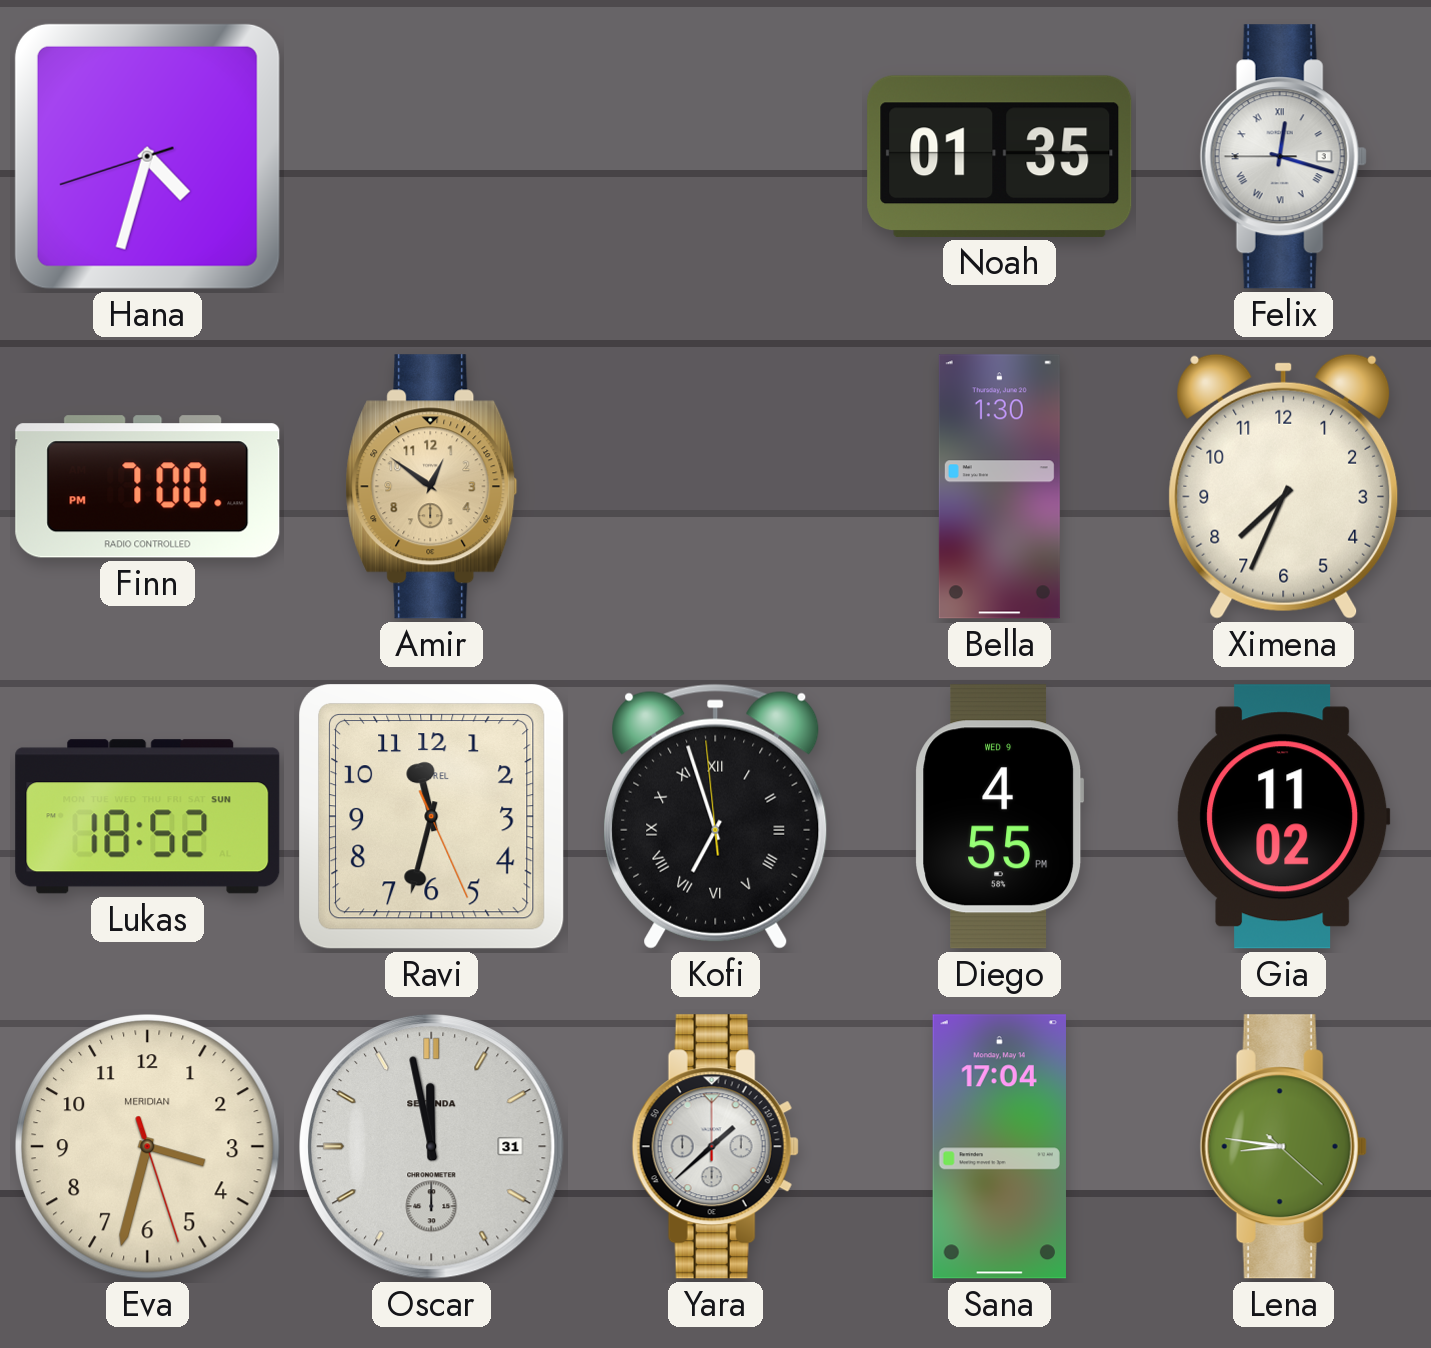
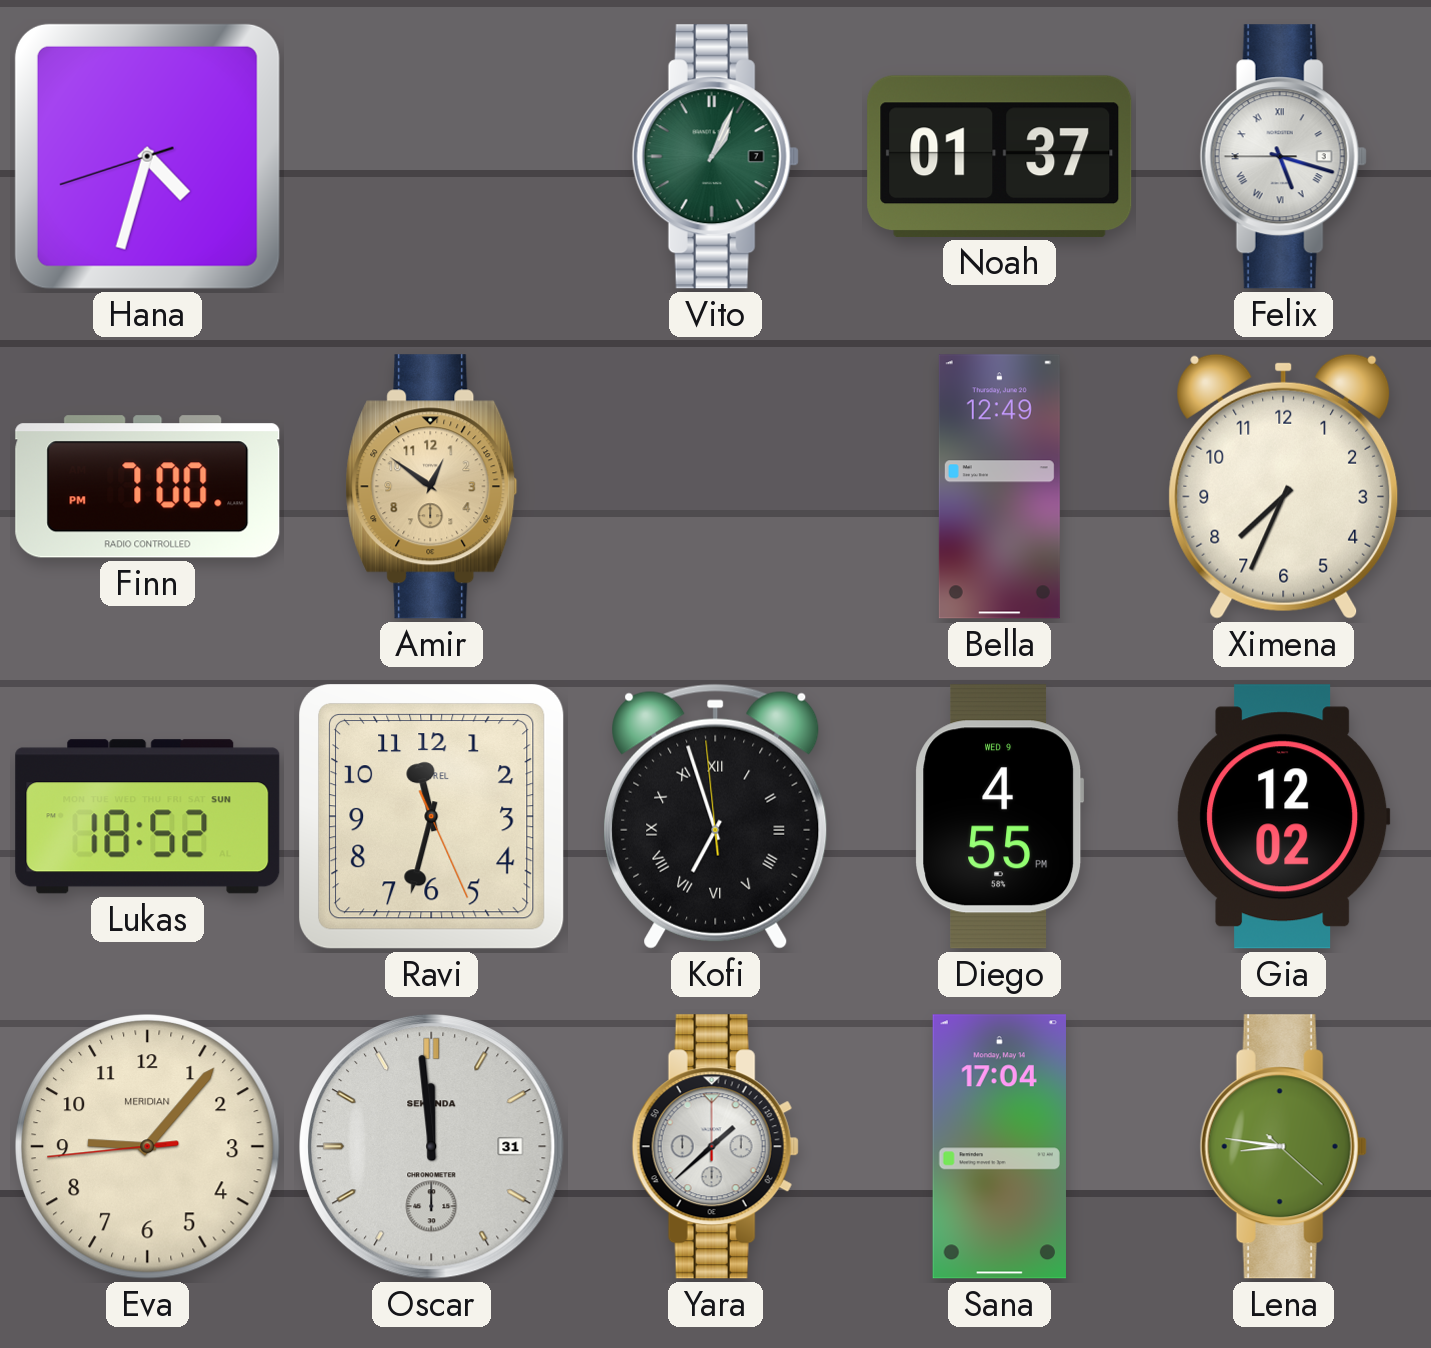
Vito: none -> 1:04
Noah: 01:35 -> 01:37
Felix: 12:17 -> 5:17
Bella: 1:30 -> 12:49
Gia: 11:02 -> 12:02
Eva: 3:32 -> 9:06
Oscar: 11:58 -> 11:59
